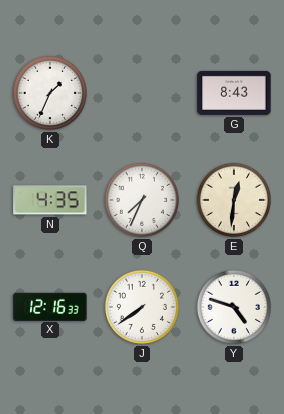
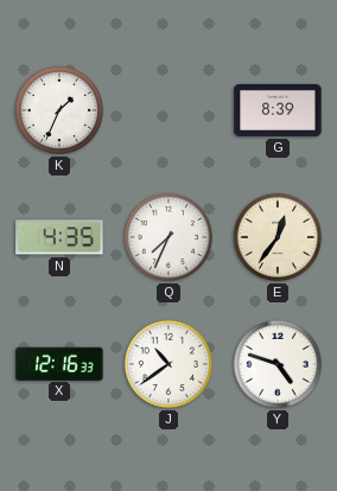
G: 8:43 -> 8:39
E: 12:31 -> 12:36
J: 7:39 -> 10:39
